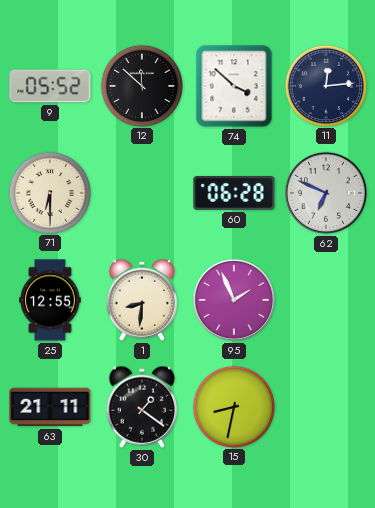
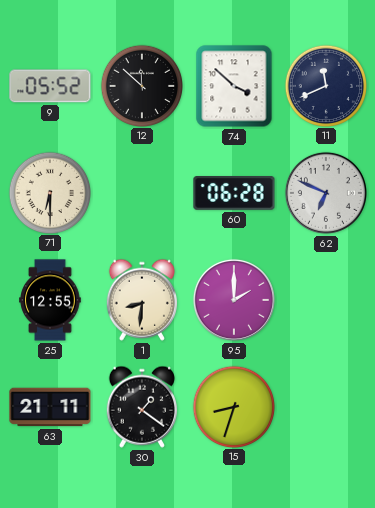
11: 12:14 -> 11:41
95: 1:56 -> 2:00
15: 8:32 -> 8:33
